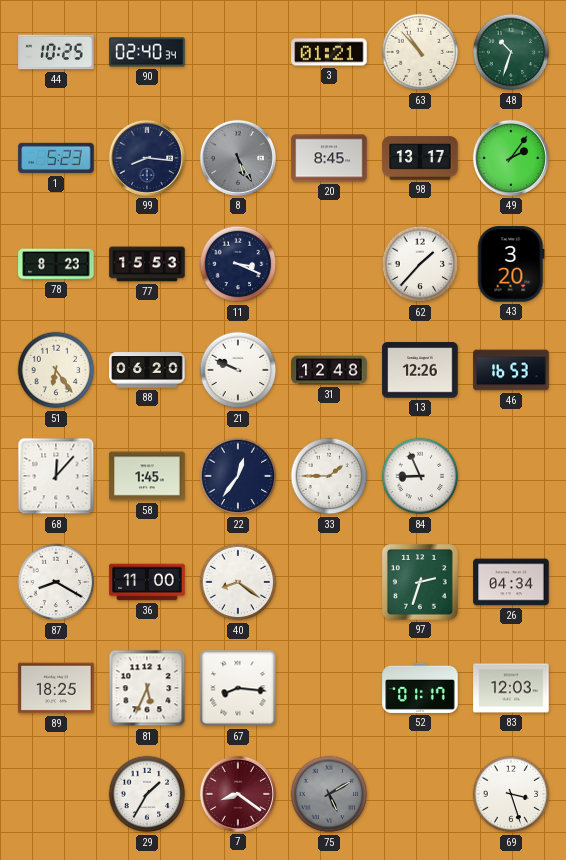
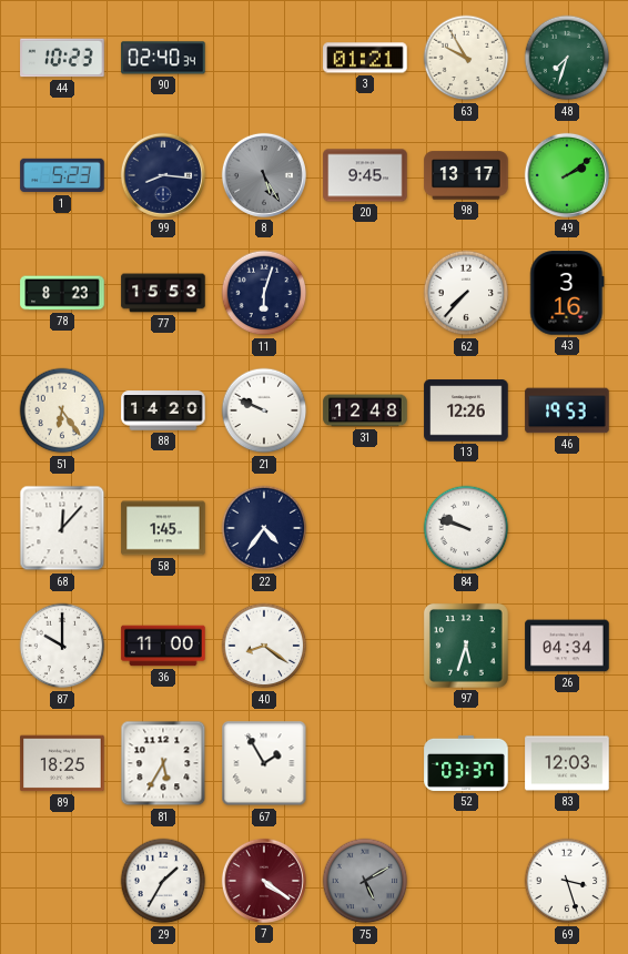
44: 10:25 -> 10:23
63: 10:53 -> 9:55
48: 10:33 -> 7:33
20: 8:45 -> 9:45
49: 2:06 -> 2:09
11: 3:19 -> 6:03
62: 1:37 -> 7:37
43: 3:20 -> 3:16
88: 06:20 -> 14:20
46: 16:53 -> 19:53
22: 12:36 -> 4:36
33: 1:45 -> none
84: 8:56 -> 9:48
87: 8:20 -> 10:00
97: 2:33 -> 5:33
81: 5:34 -> 5:35
67: 8:16 -> 1:55
52: 01:17 -> 03:37
7: 8:21 -> 4:21
